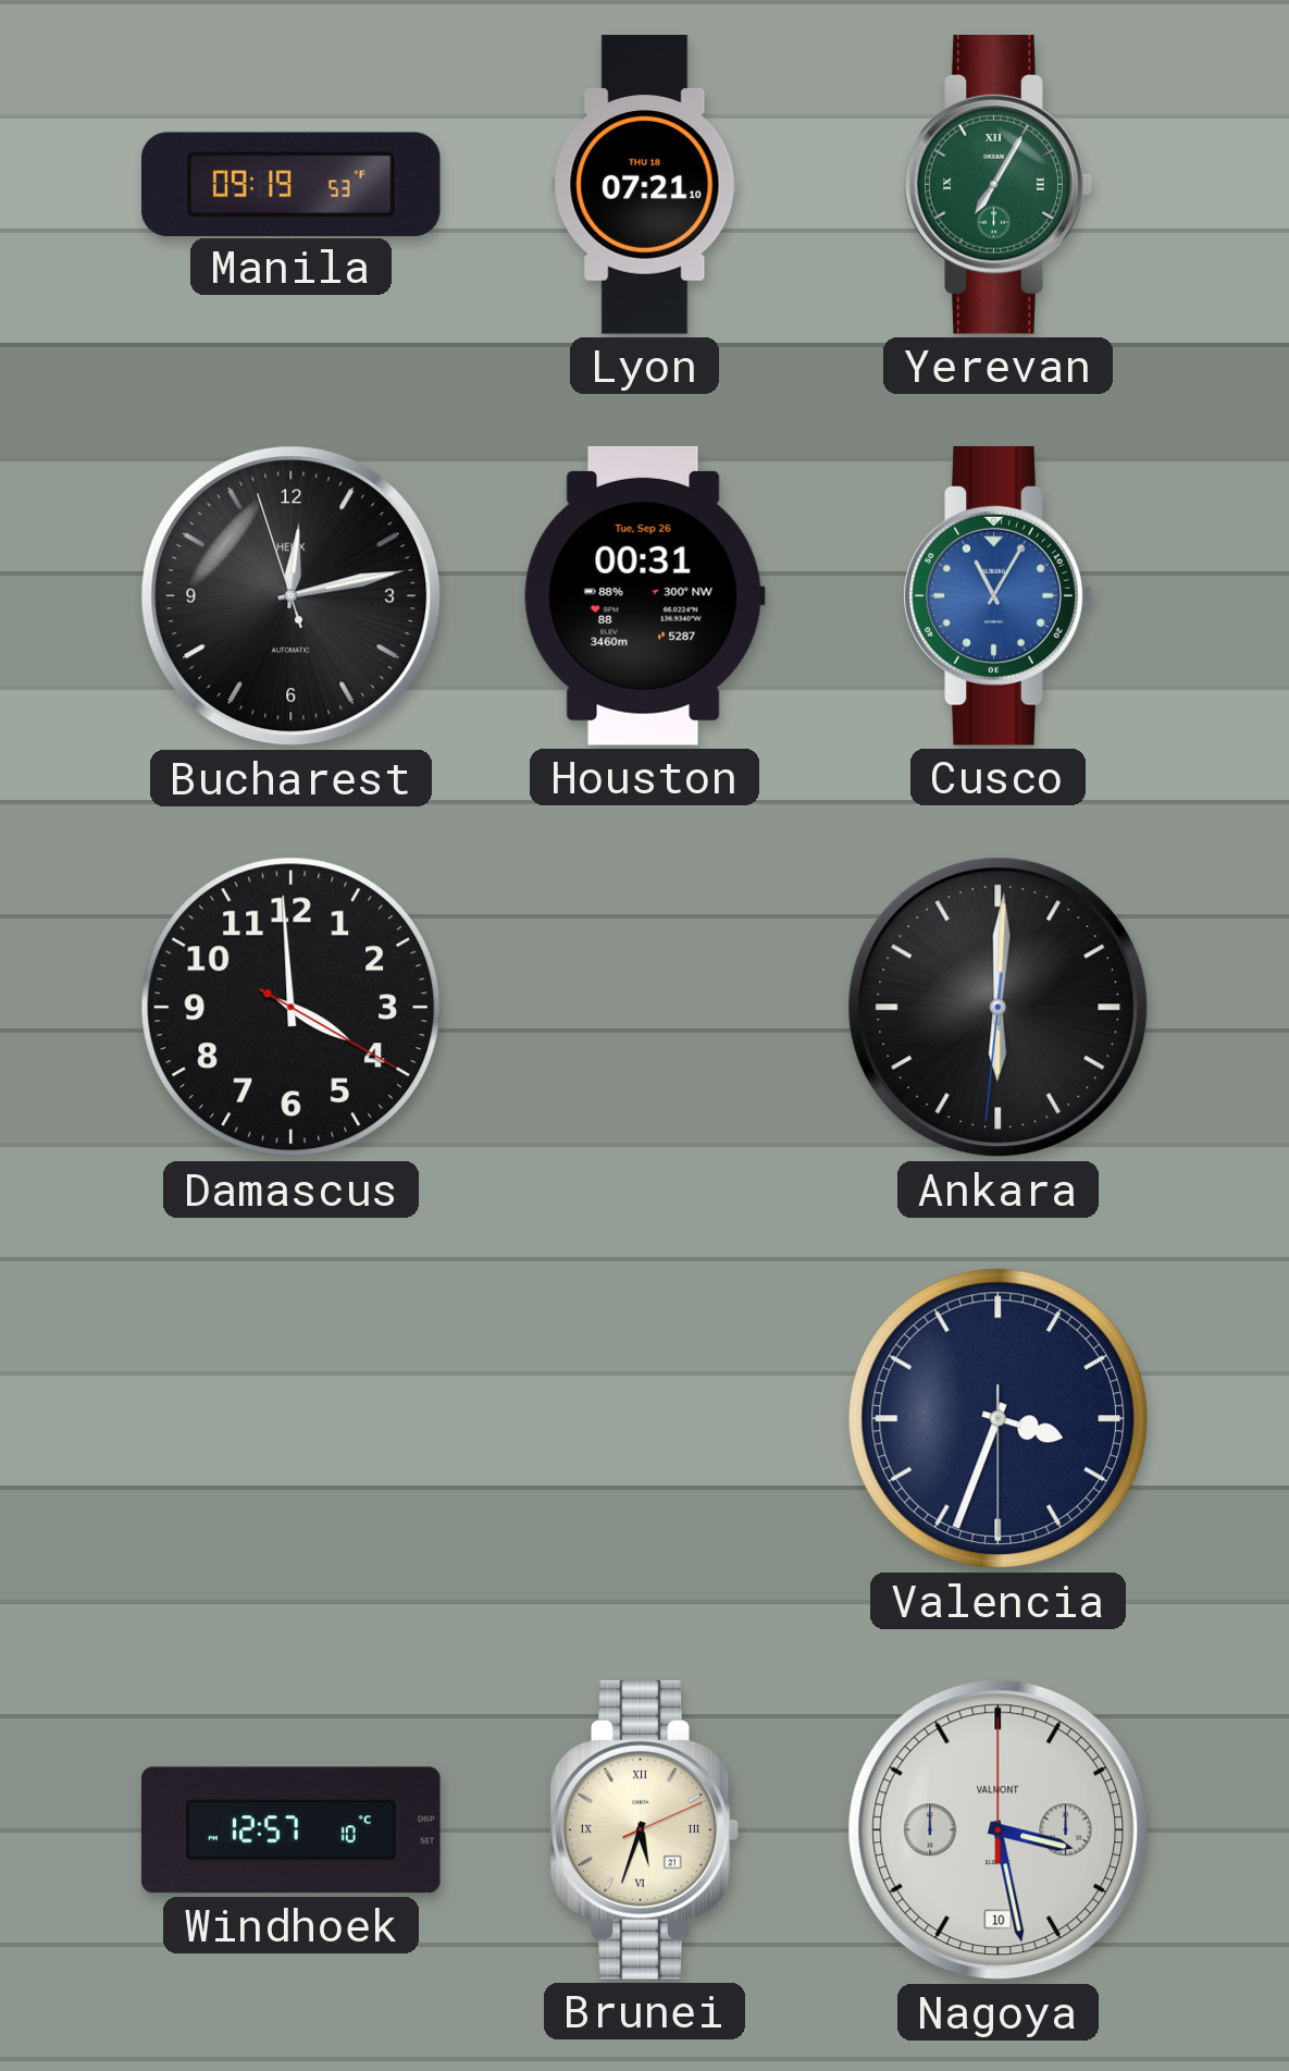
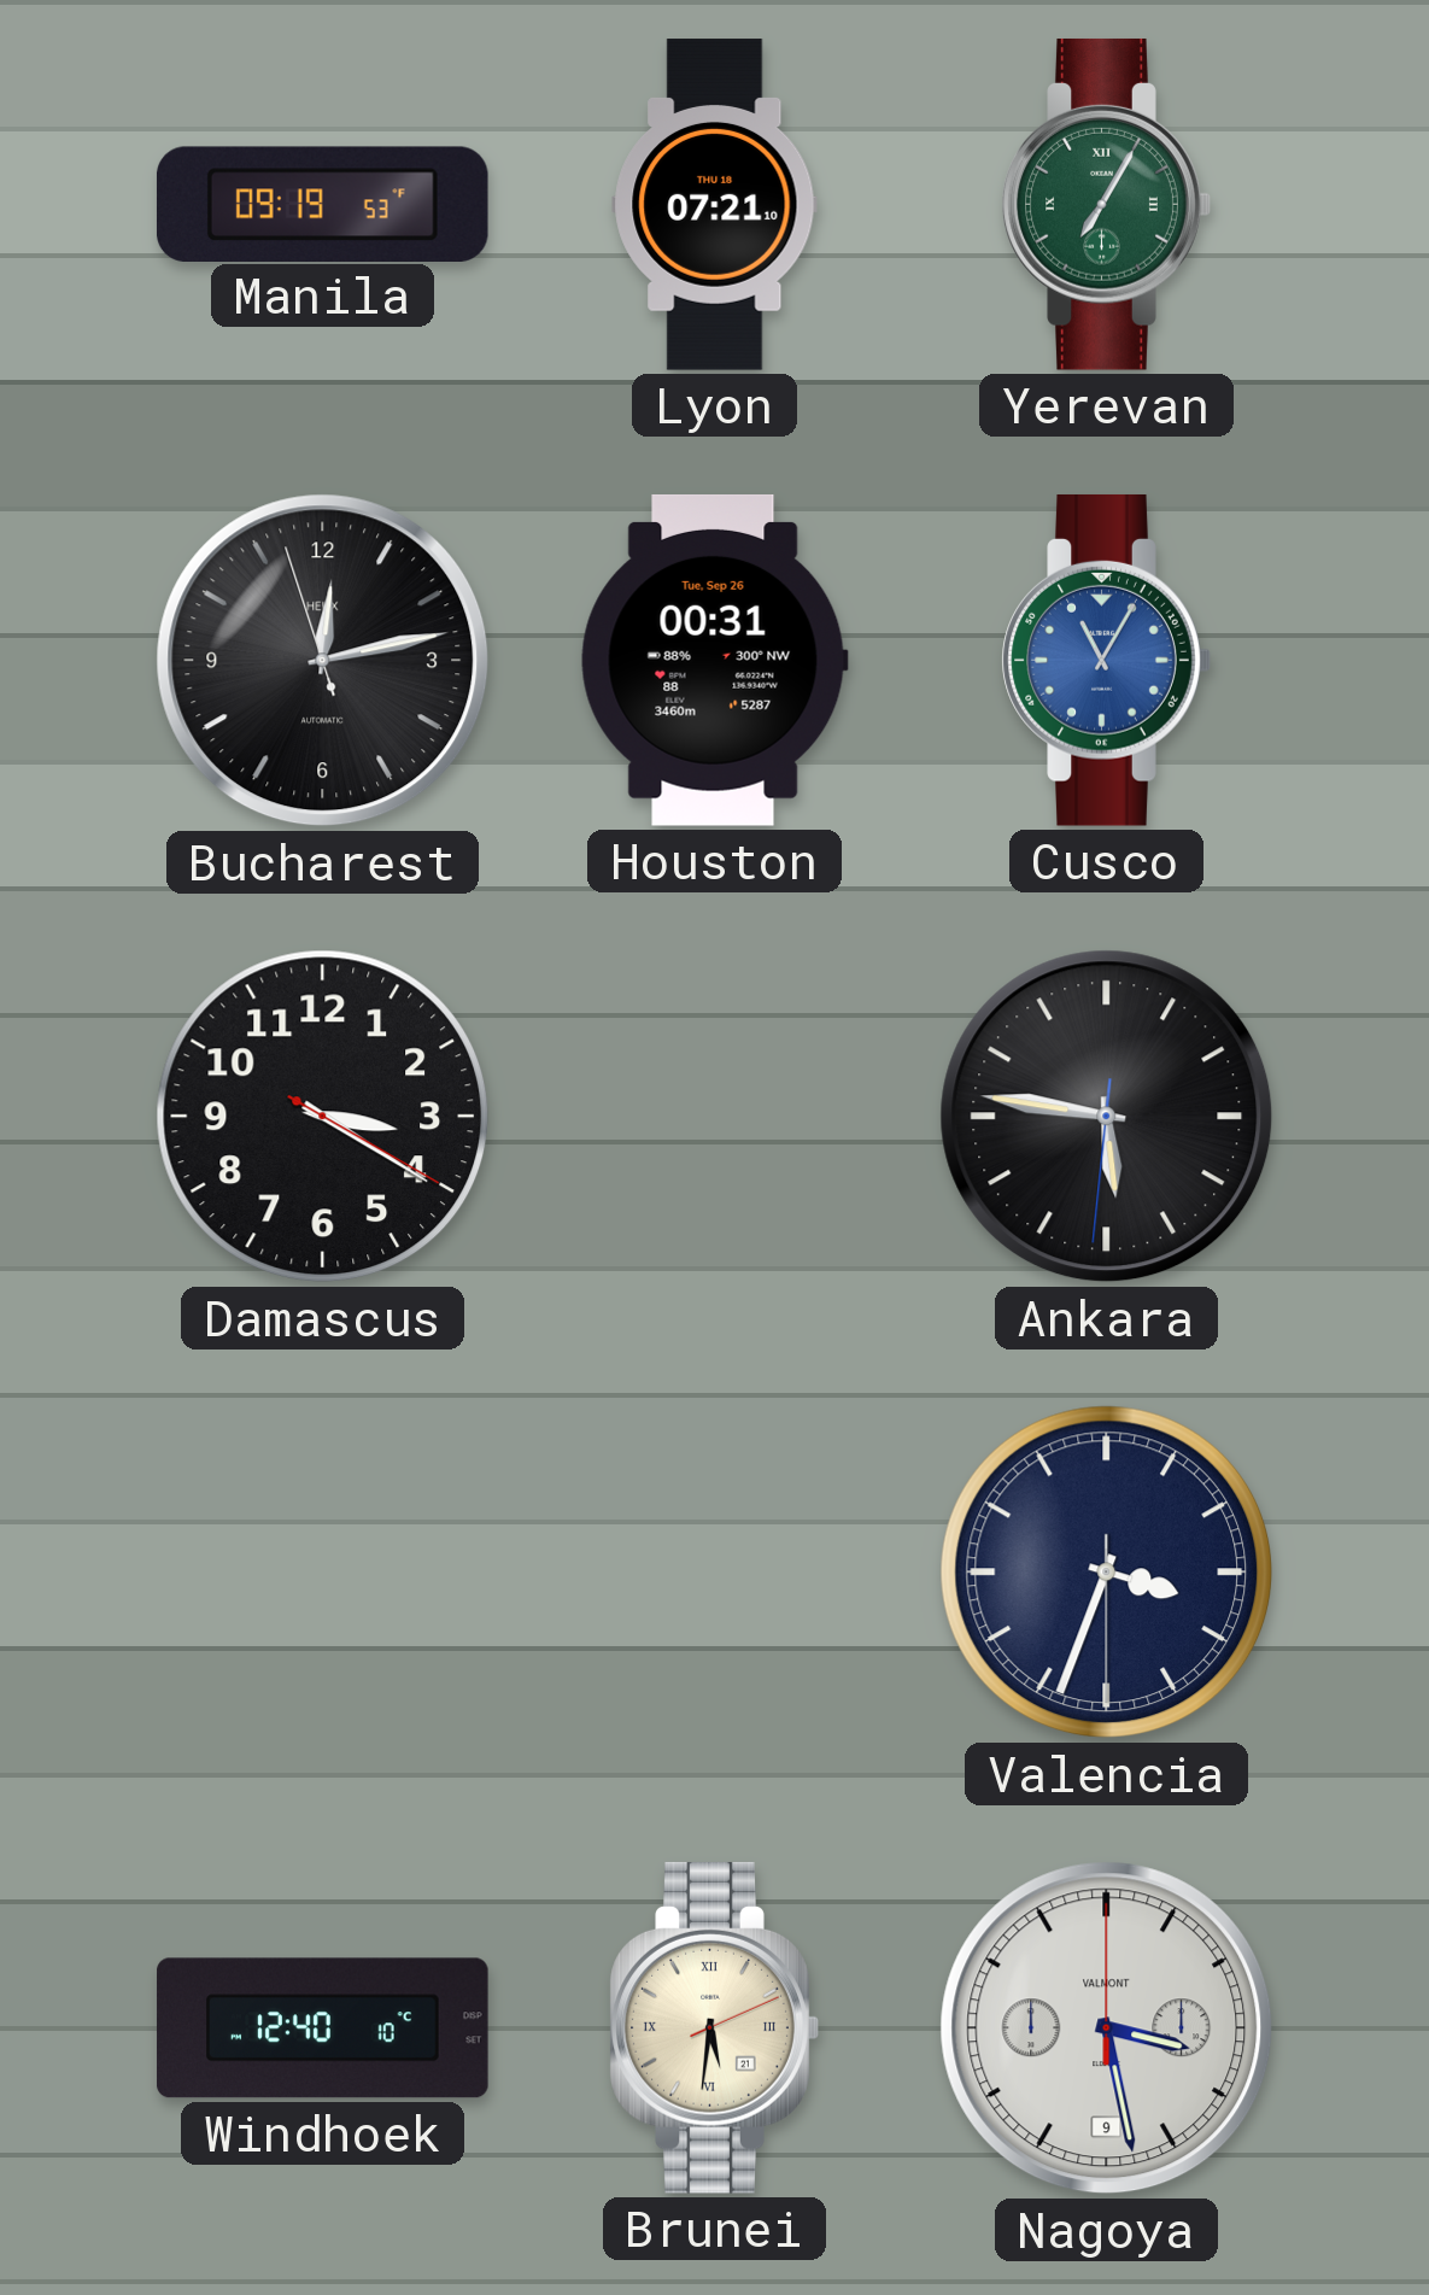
Damascus: 3:59 -> 3:20
Ankara: 6:00 -> 5:46
Windhoek: 12:57 -> 12:40
Brunei: 5:33 -> 5:31
Nagoya date: 10 -> 9
